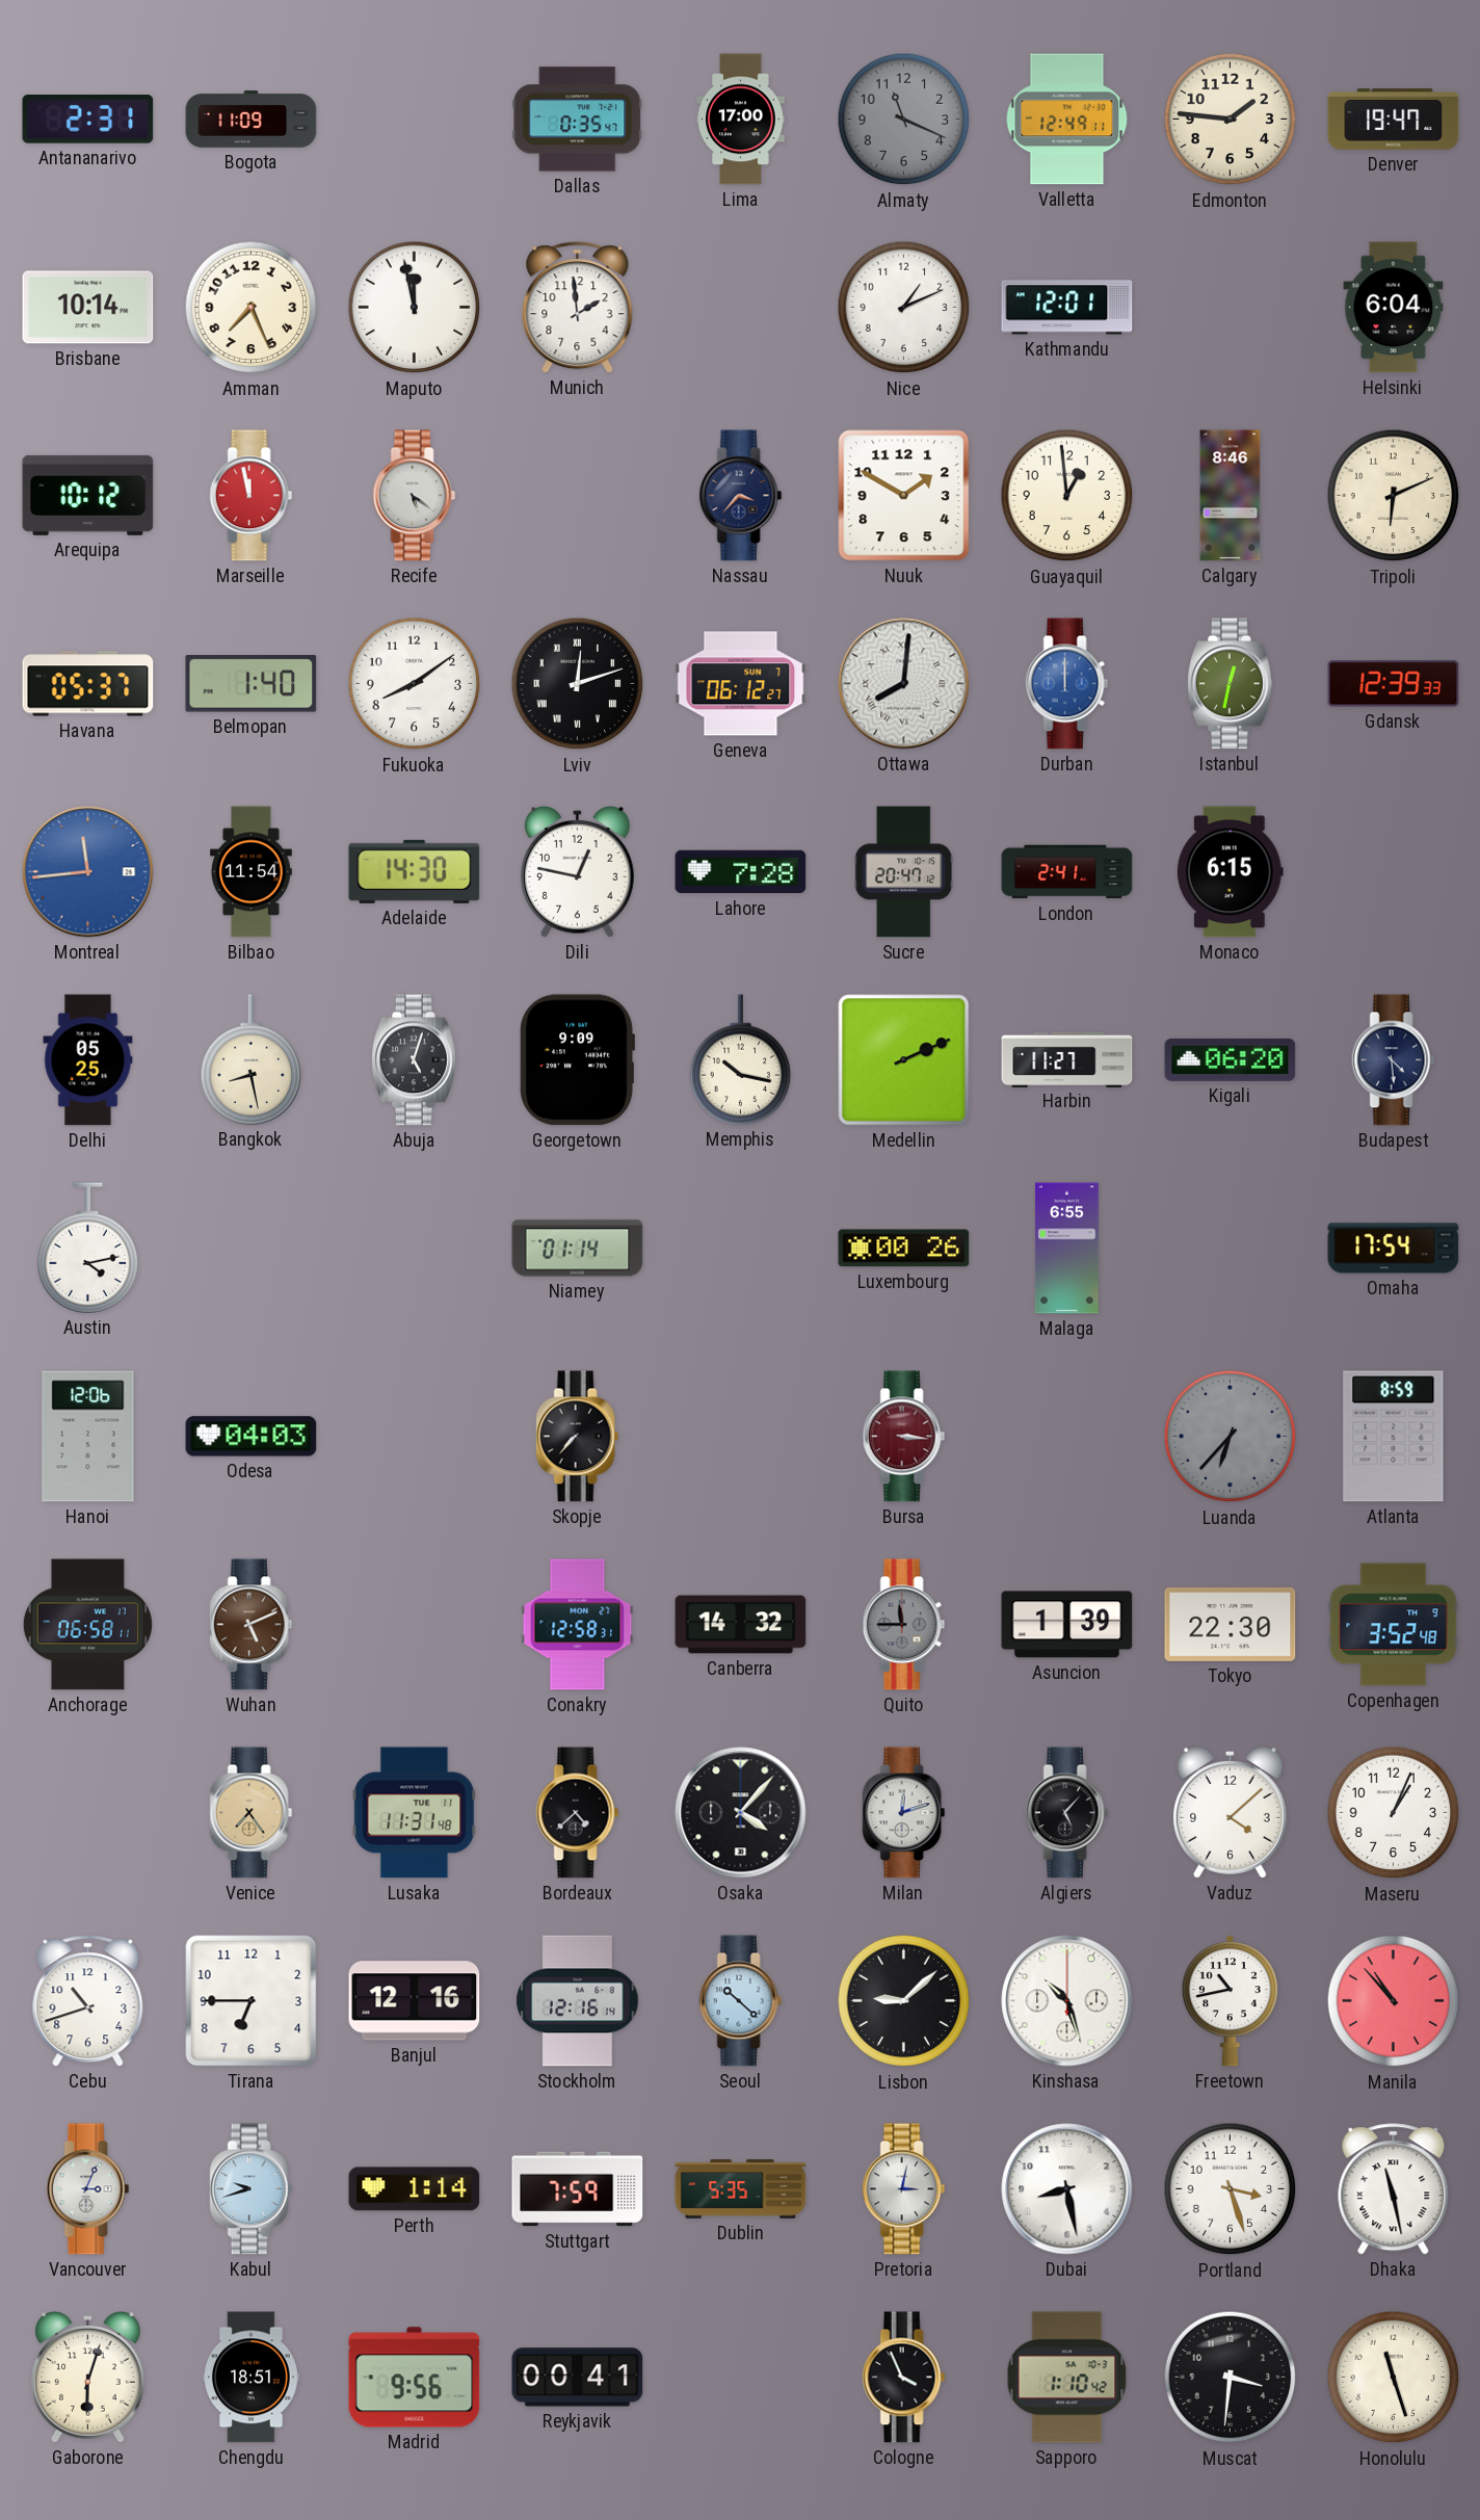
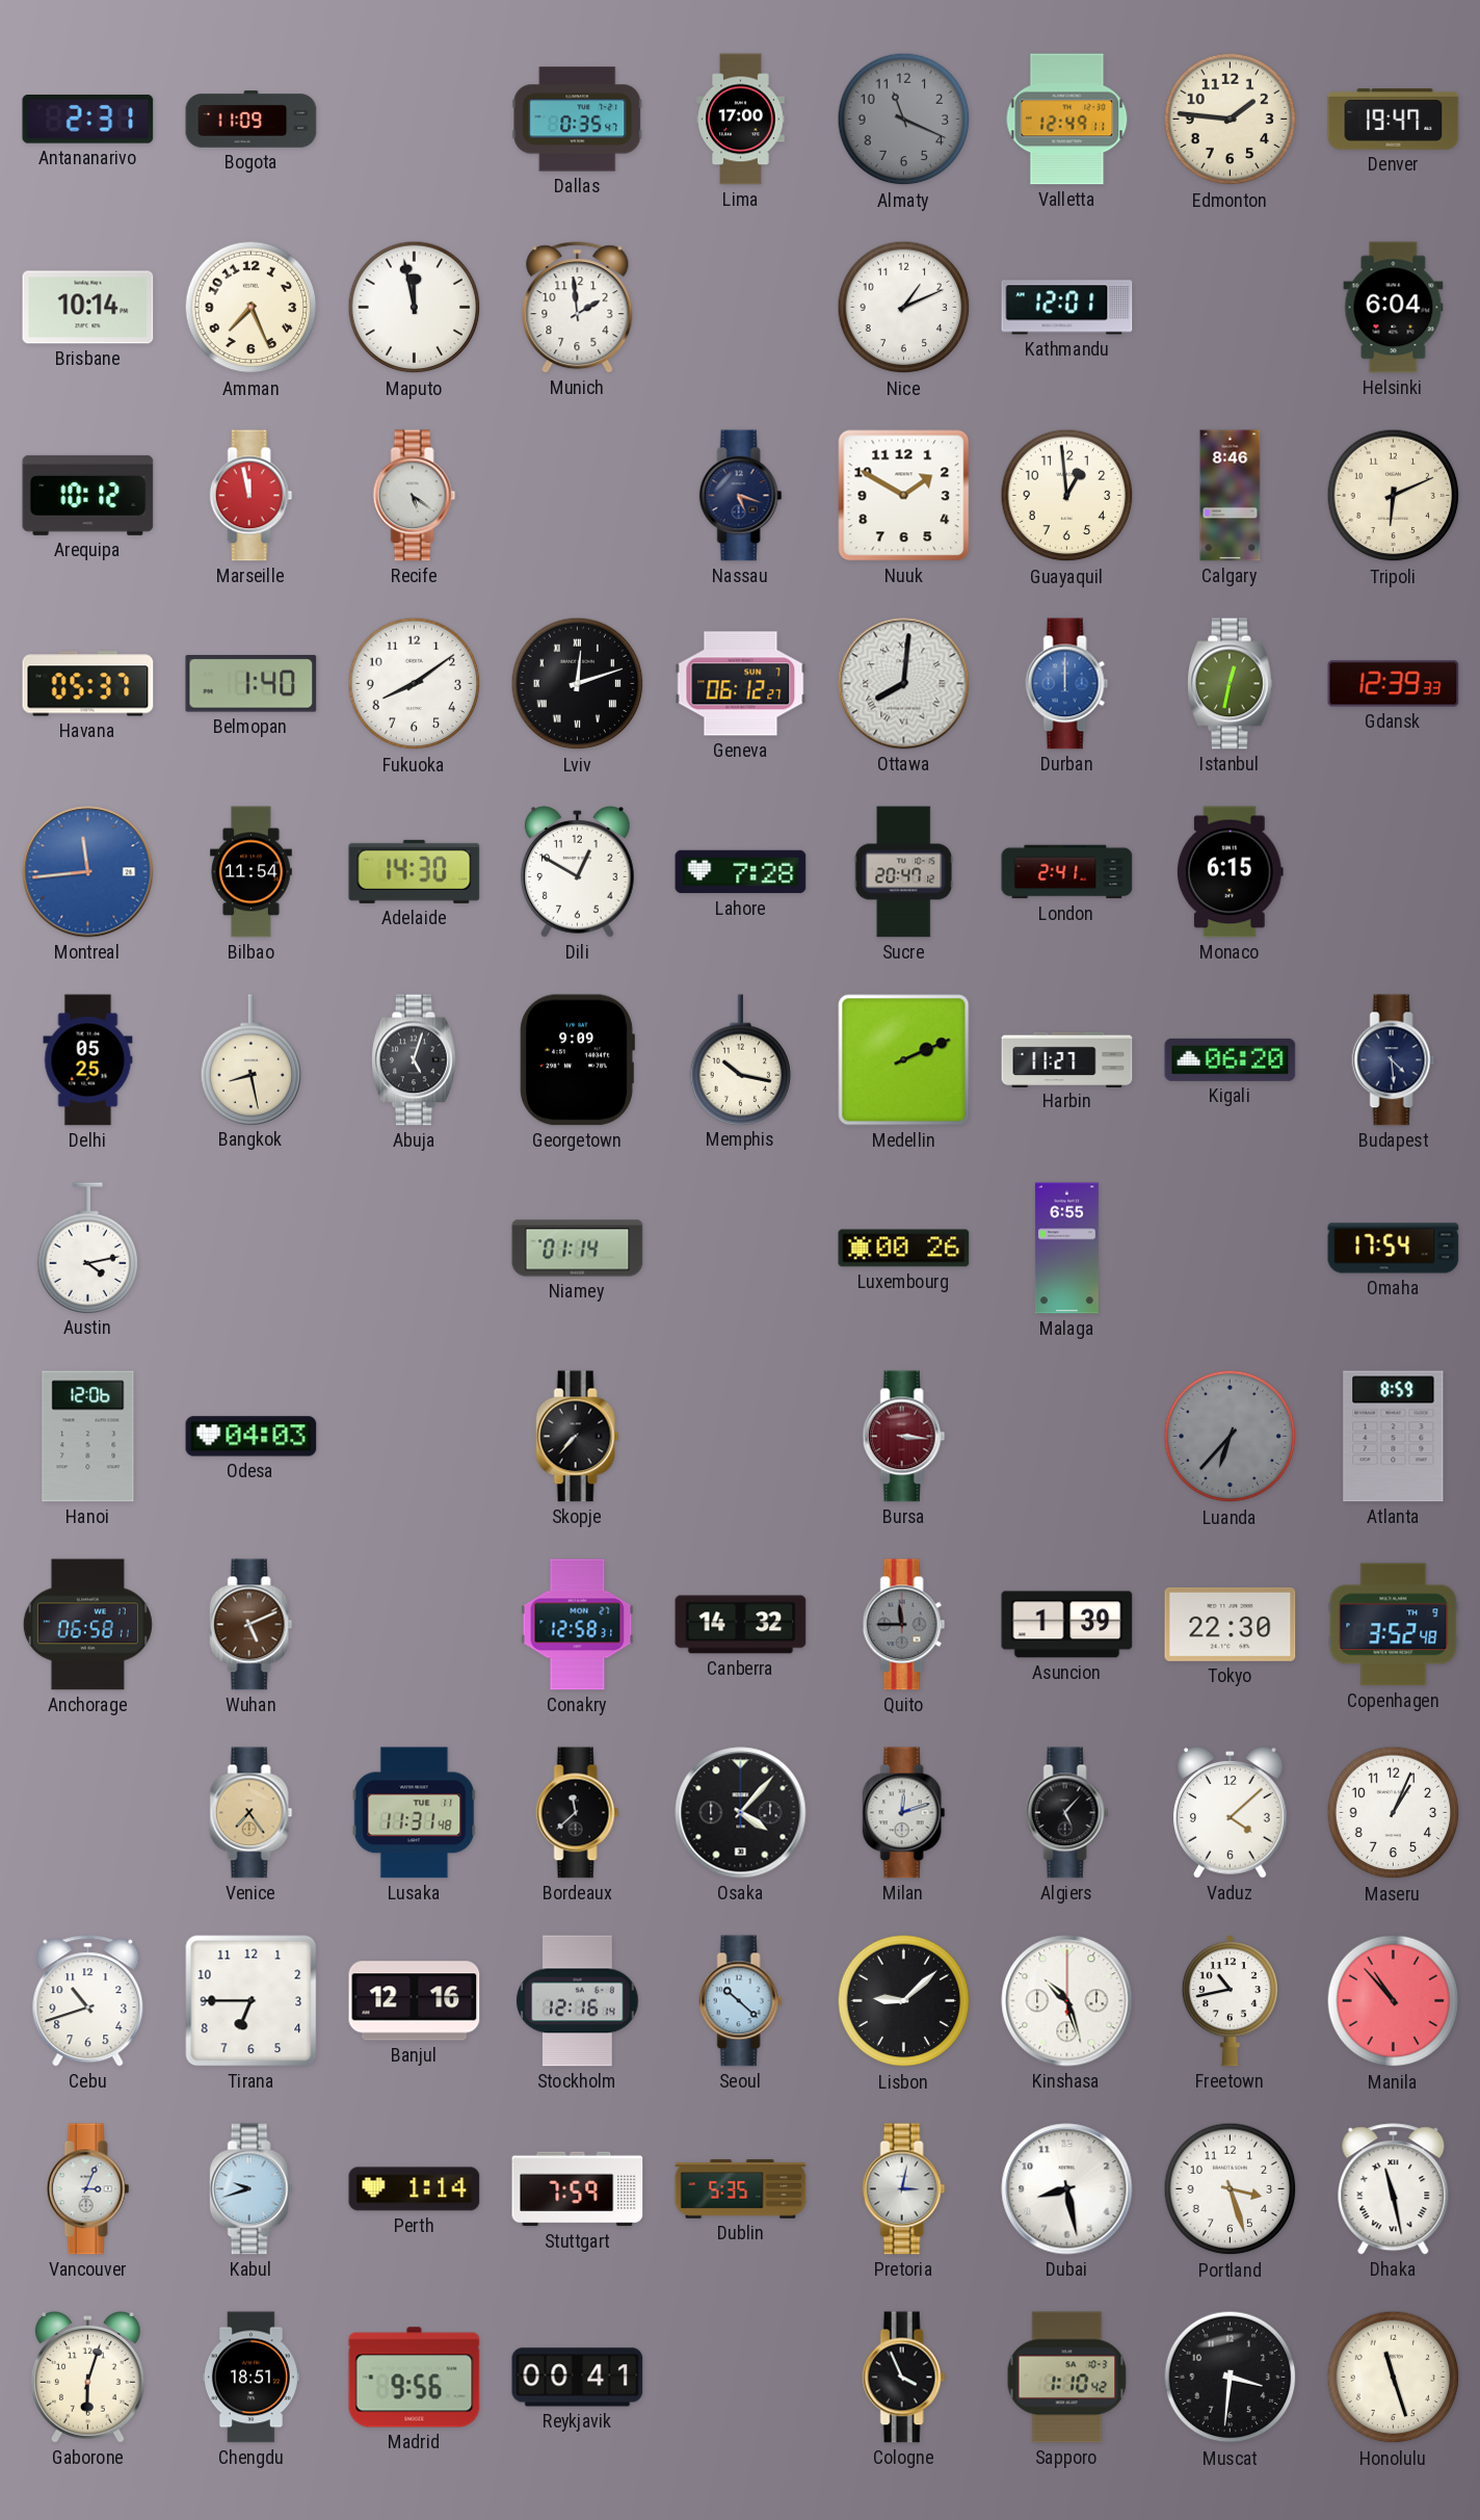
Nassau: 3:37 -> 5:18
Dili: 12:47 -> 12:50
Bordeaux: 4:38 -> 11:38
